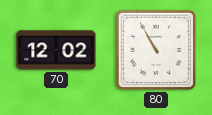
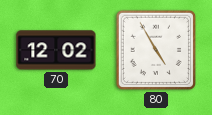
80: 10:55 -> 4:55
